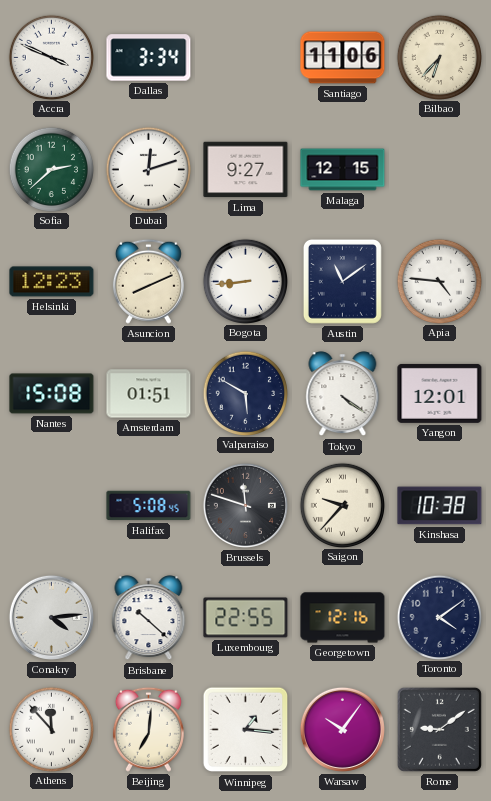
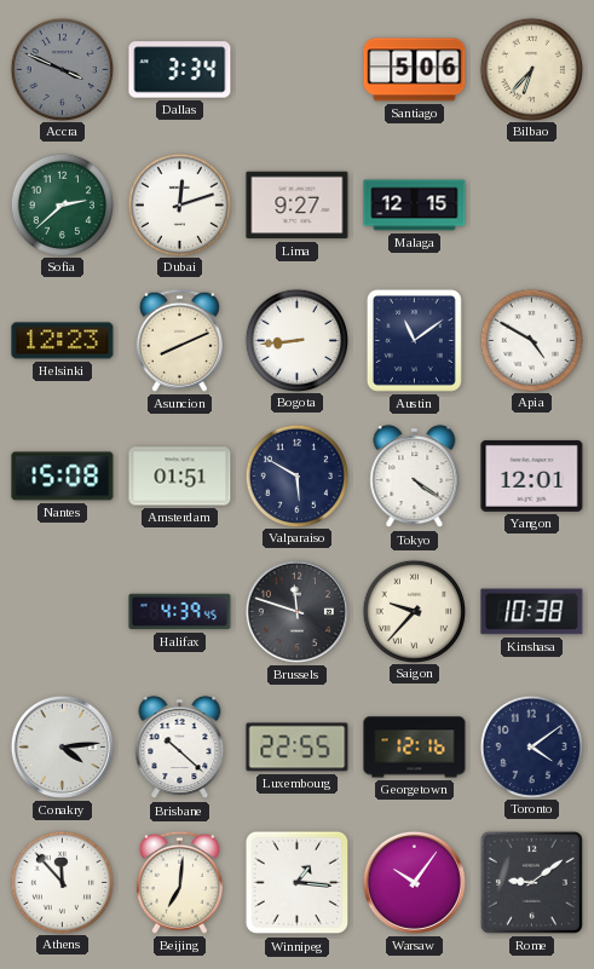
Accra dial: white -> grey
Santiago: 11:06 -> 5:06
Apia: 4:46 -> 4:50
Halifax: 5:08 -> 4:39
